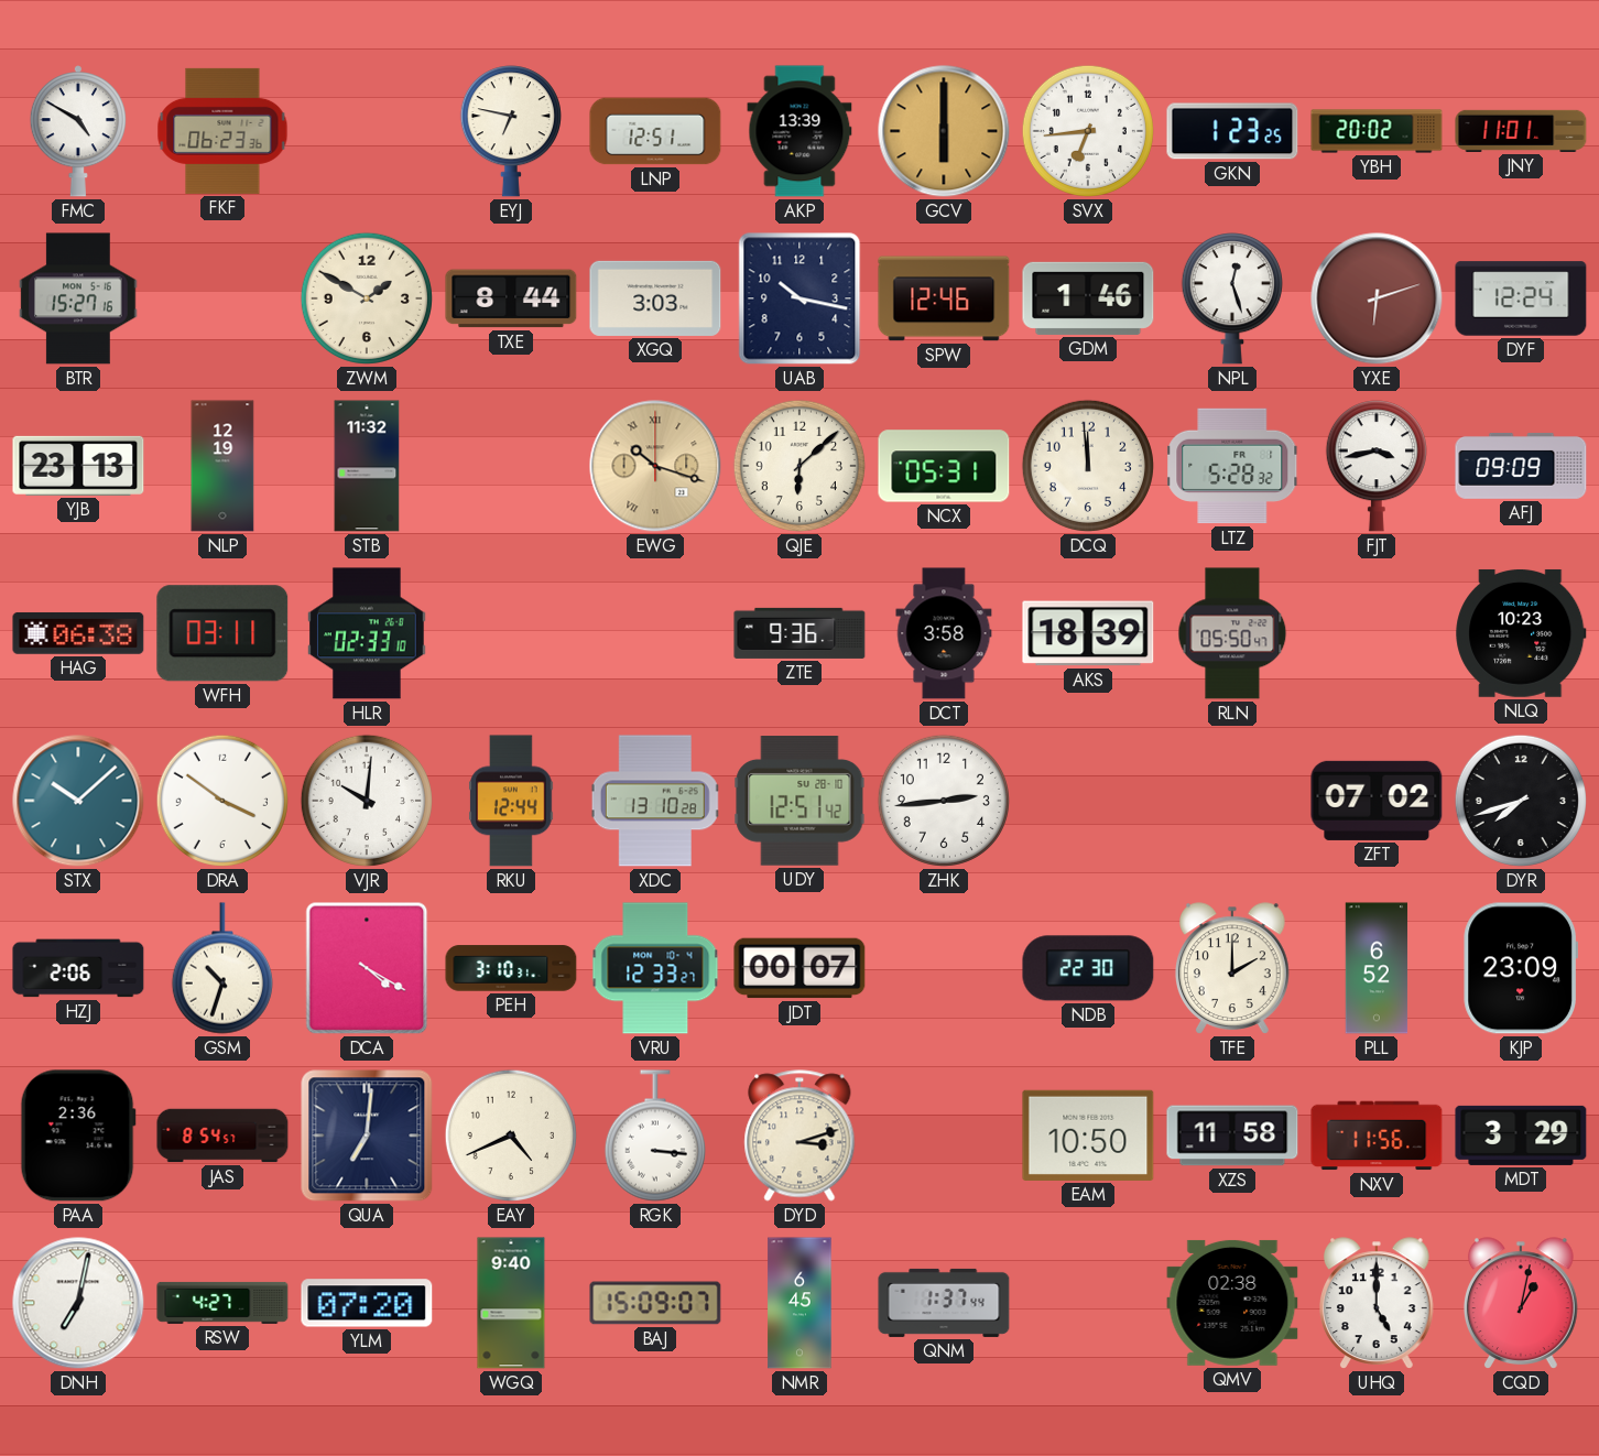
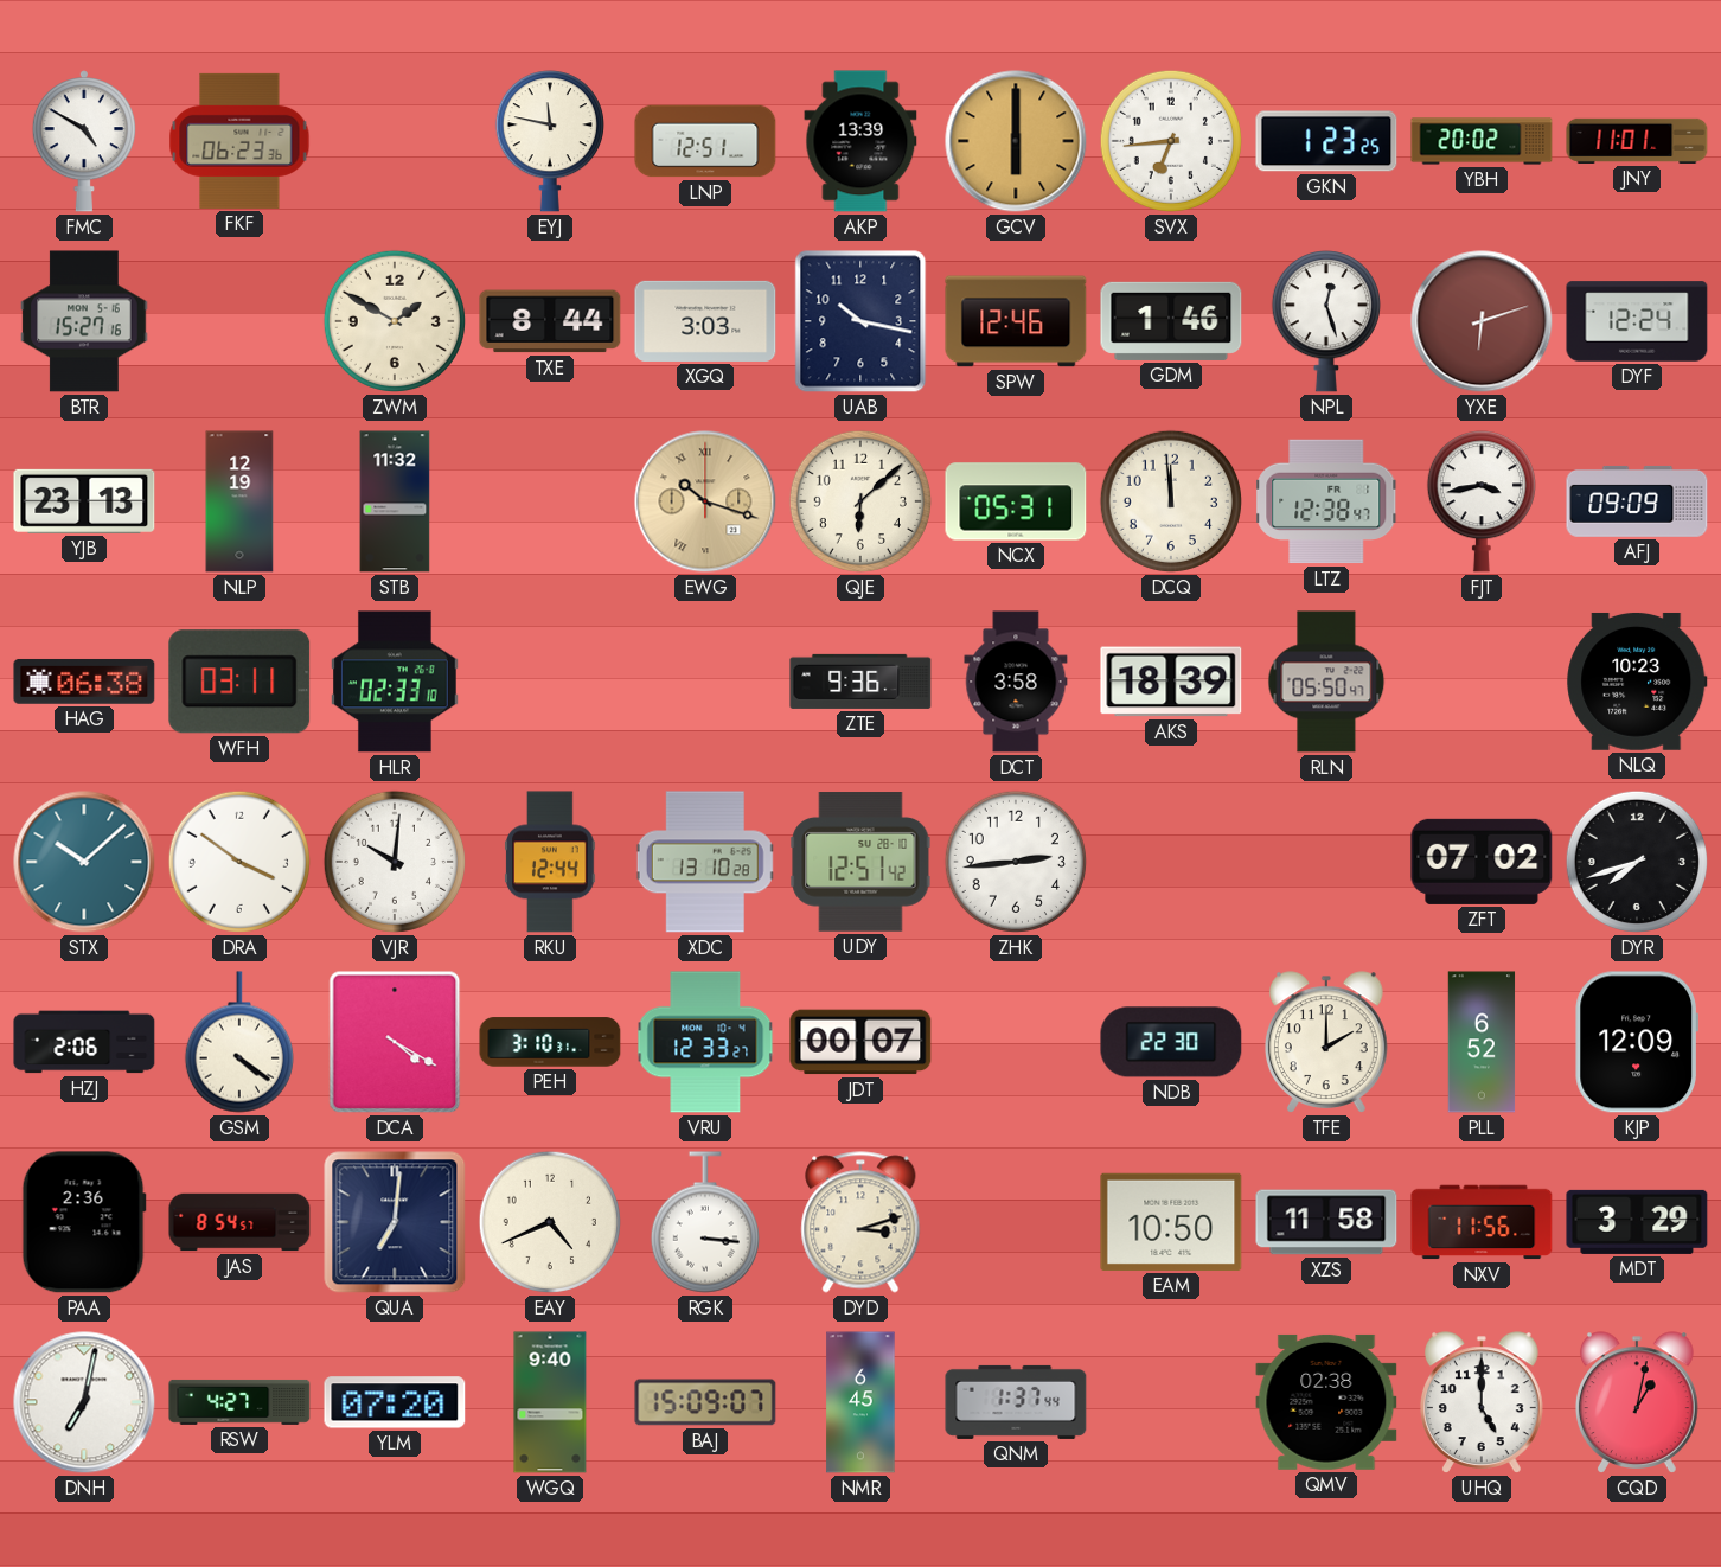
EYJ: 6:47 -> 11:47
LTZ: 5:28 -> 12:38
GSM: 10:33 -> 4:21
KJP: 23:09 -> 12:09
